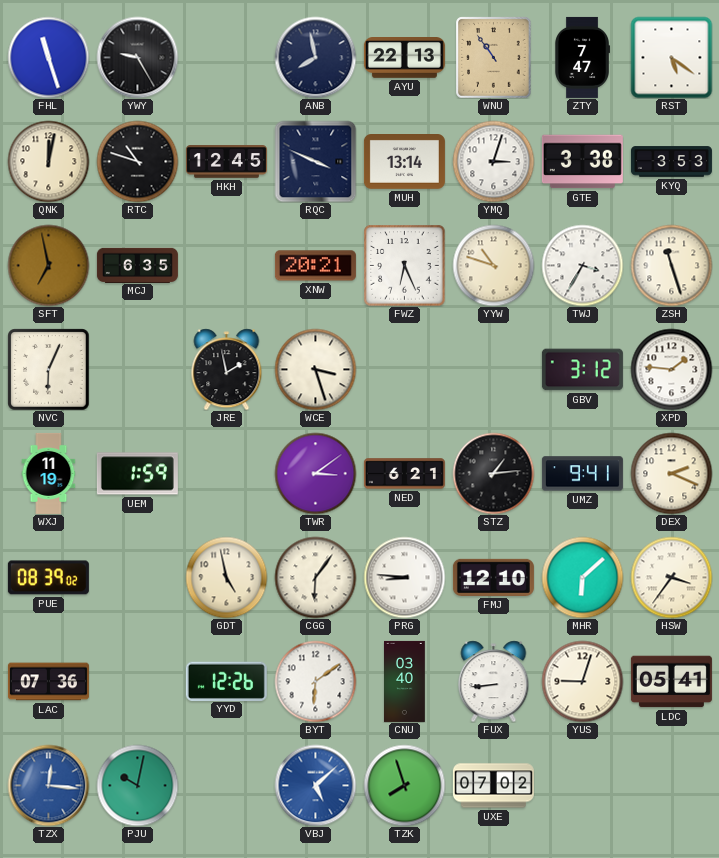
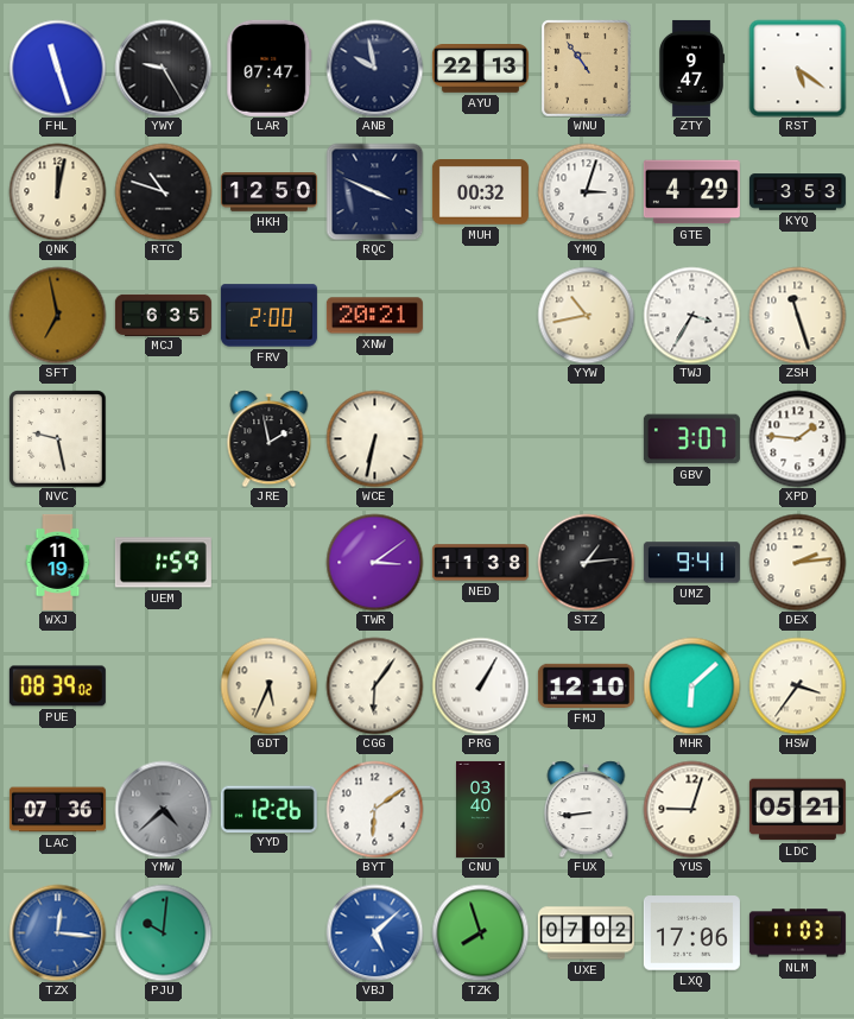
LAR: none -> 07:47
ANB: 7:58 -> 9:58
ZTY: 7:47 -> 9:47
HKH: 12:45 -> 12:50
MUH: 13:14 -> 00:32
GTE: 3:38 -> 4:29
FRV: none -> 2:00
FWZ: 6:26 -> none
YYW: 10:48 -> 10:43
NVC: 6:04 -> 9:28
WCE: 3:27 -> 6:32
GBV: 3:12 -> 3:07
NED: 6:21 -> 11:38
DEX: 2:19 -> 2:14
GDT: 4:58 -> 5:34
PRG: 8:46 -> 1:05
YMW: none -> 4:38
LDC: 05:41 -> 05:21
PJU: 10:02 -> 10:01
LXQ: none -> 17:06
NLM: none -> 11:03
